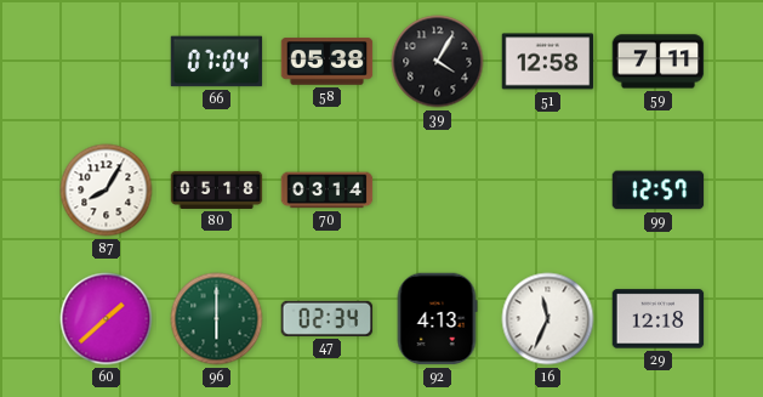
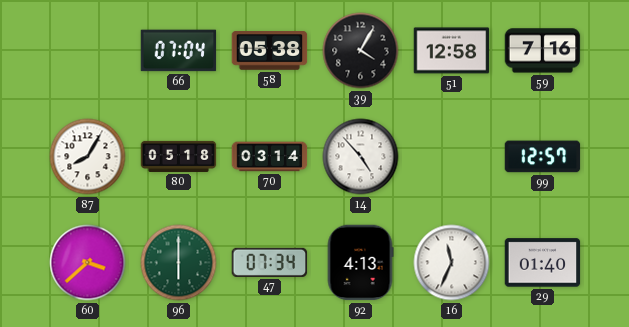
59: 7:11 -> 7:16
14: none -> 4:53
60: 1:38 -> 3:38
47: 02:34 -> 07:34
29: 12:18 -> 01:40
